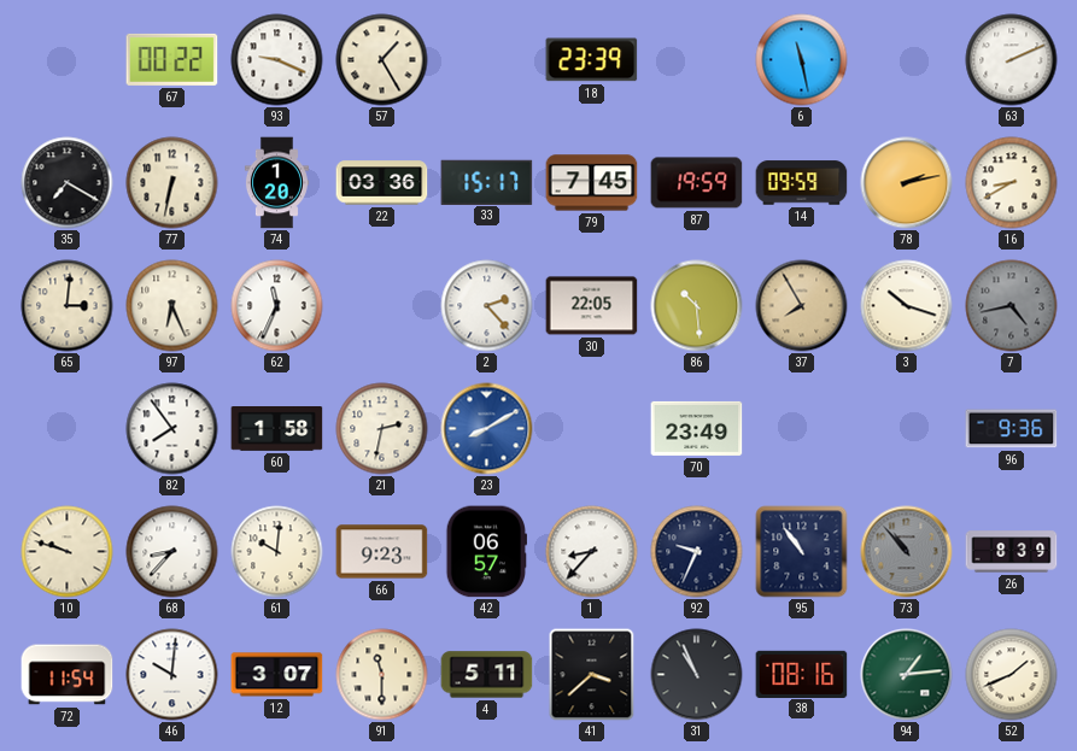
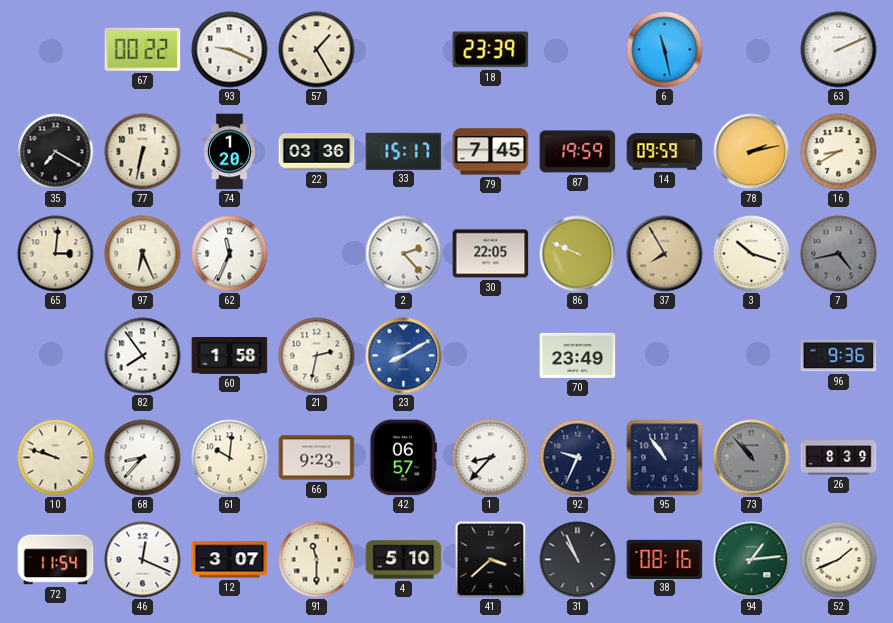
86: 10:29 -> 9:49
46: 10:01 -> 12:19
4: 5:11 -> 5:10
